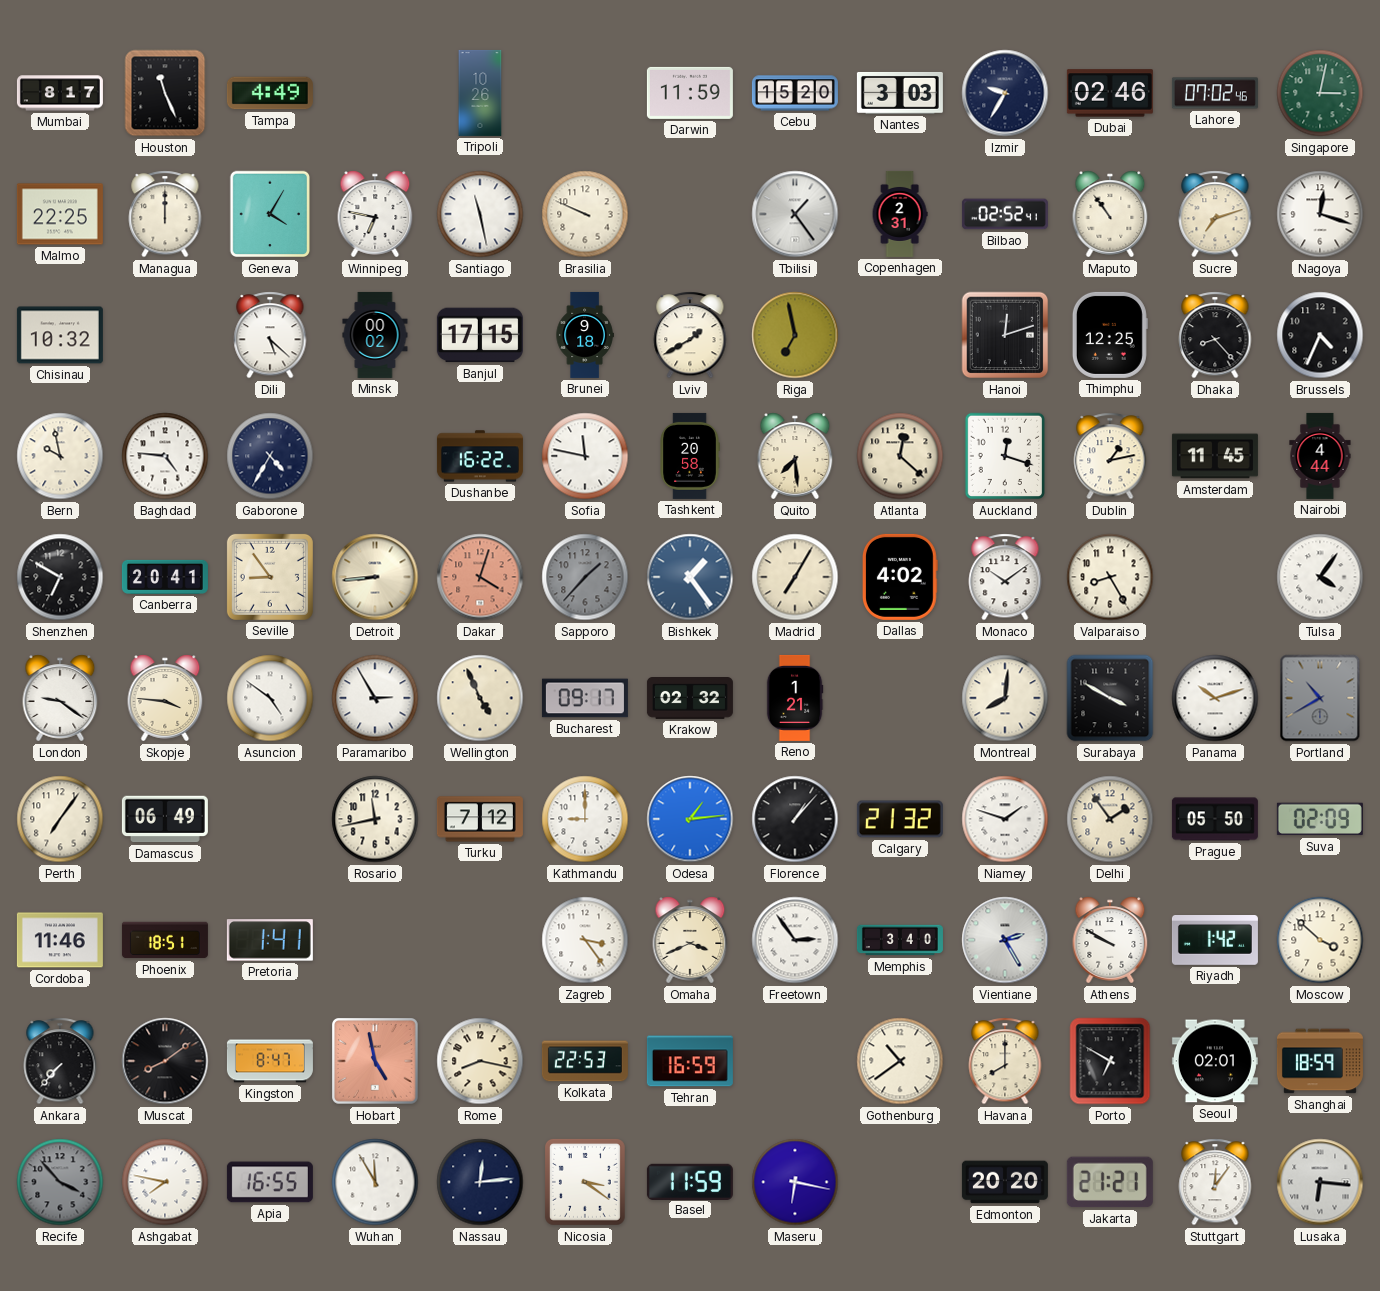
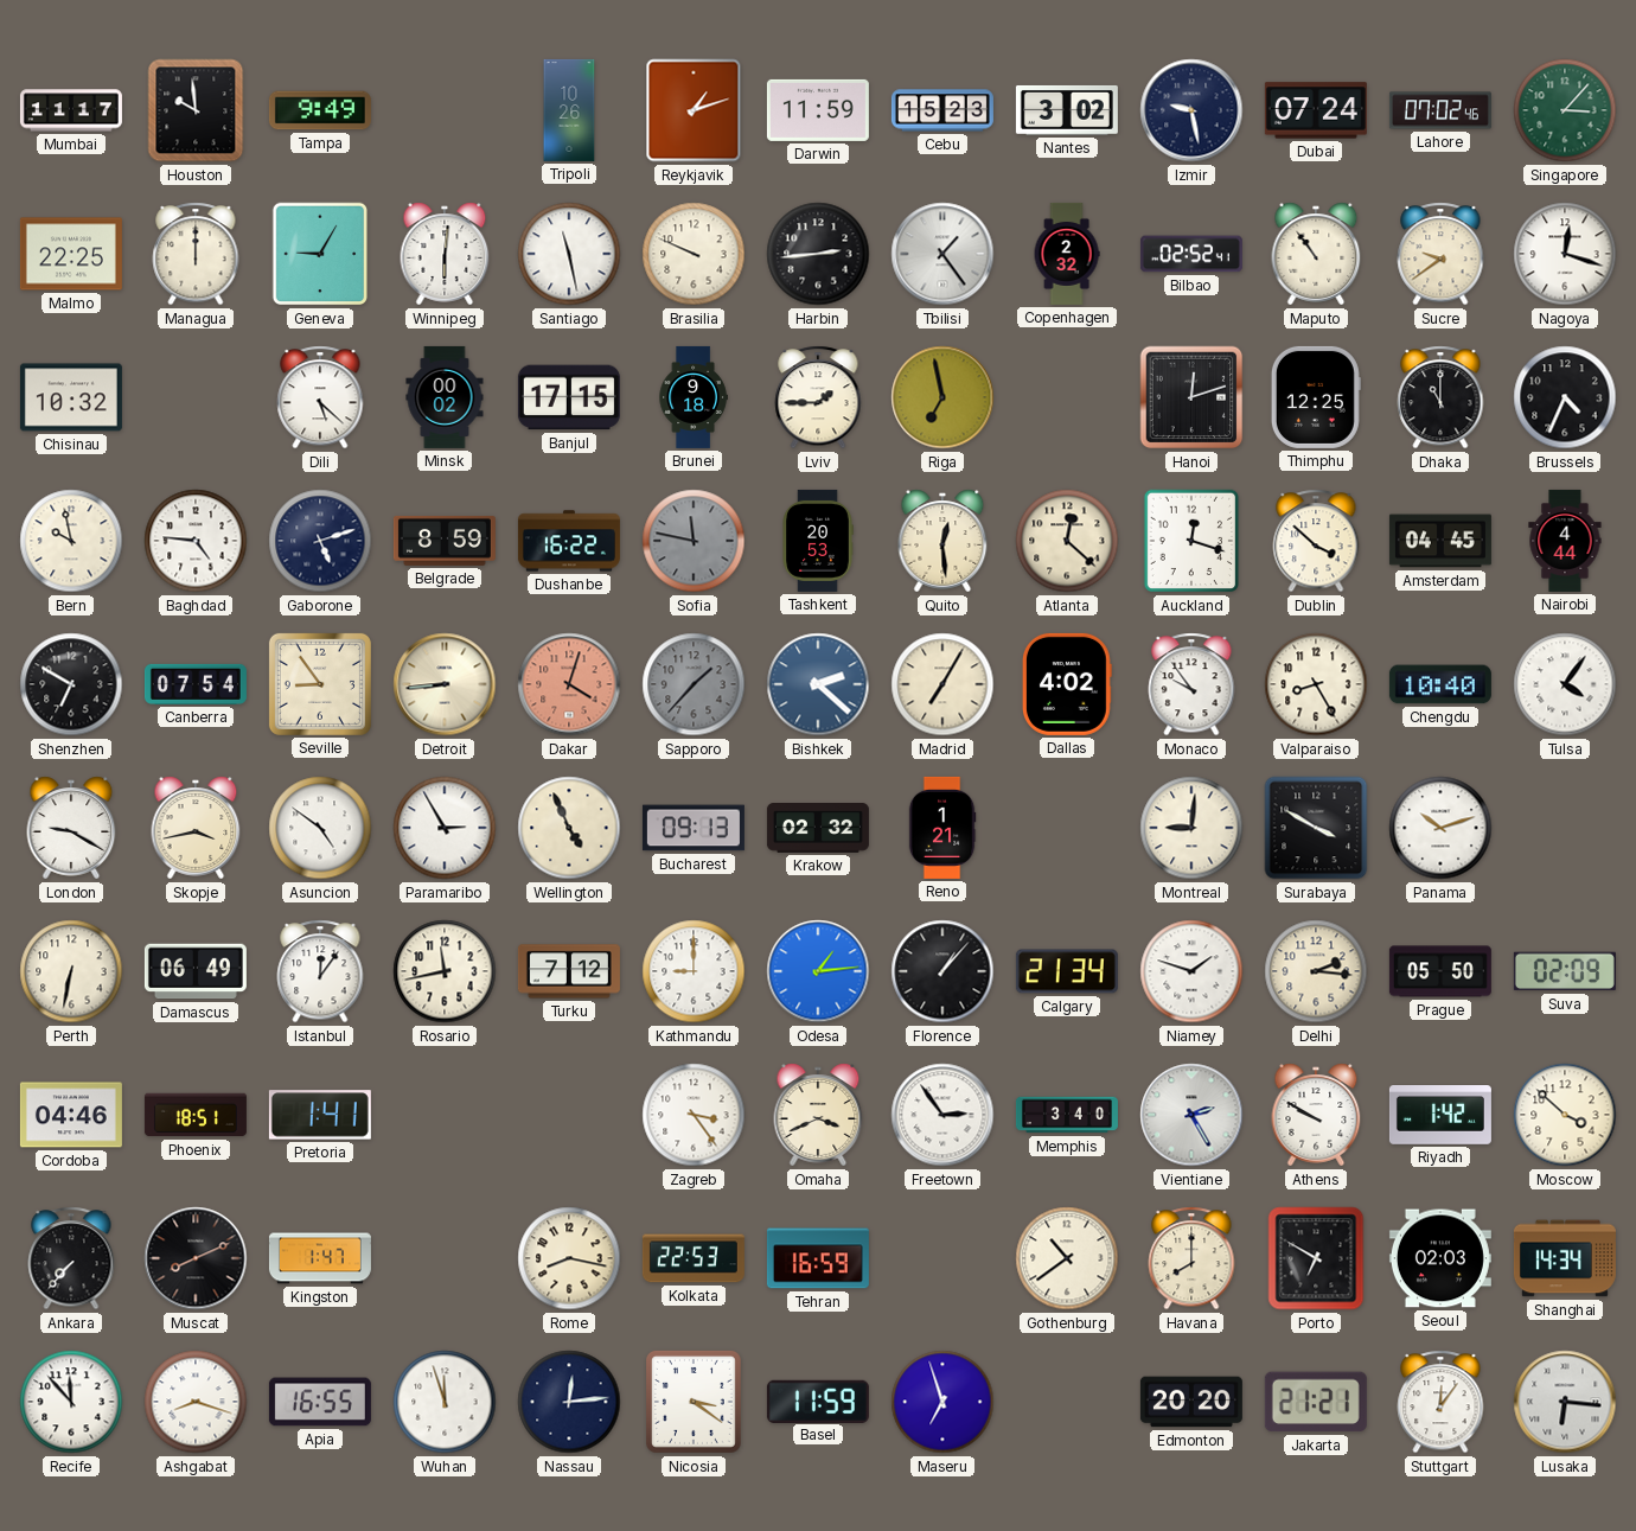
Mumbai: 8:17 -> 11:17
Houston: 11:26 -> 9:59
Tampa: 4:49 -> 9:49
Reykjavik: none -> 1:12
Cebu: 15:20 -> 15:23
Nantes: 3:03 -> 3:02
Izmir: 9:35 -> 9:28
Dubai: 02:46 -> 07:24
Singapore: 3:02 -> 3:07
Geneva: 4:05 -> 9:05
Winnipeg: 6:47 -> 6:01
Harbin: none -> 2:44
Copenhagen: 2:31 -> 2:32
Sucre: 7:12 -> 9:39
Lviv: 1:40 -> 1:45
Dhaka: 8:23 -> 11:00
Gaborone: 4:35 -> 5:12
Belgrade: none -> 8:59
Sofia dial: white -> grey
Tashkent: 20:58 -> 20:53
Quito: 7:29 -> 12:29
Dublin: 1:13 -> 3:52
Amsterdam: 11:45 -> 04:45
Canberra: 20:41 -> 07:54
Bishkek: 1:24 -> 2:22
Monaco: 10:09 -> 9:54
Chengdu: none -> 10:40
London: 9:21 -> 9:20
Skopje: 3:46 -> 3:43
Bucharest: 09:17 -> 09:13
Montreal: 8:01 -> 9:01
Portland: 10:40 -> none
Perth: 7:06 -> 6:32
Istanbul: none -> 12:06
Calgary: 21:32 -> 21:34
Delhi: 1:54 -> 2:16
Cordoba: 11:46 -> 04:46
Muscat: 8:09 -> 8:11
Kingston: 8:47 -> 1:47
Hobart: 4:58 -> none
Seoul: 02:01 -> 02:03
Shanghai: 18:59 -> 14:34
Recife: 3:53 -> 11:53
Recife dial: grey -> white
Ashgabat: 7:47 -> 8:18
Wuhan: 11:55 -> 11:57
Maseru: 6:17 -> 6:57
